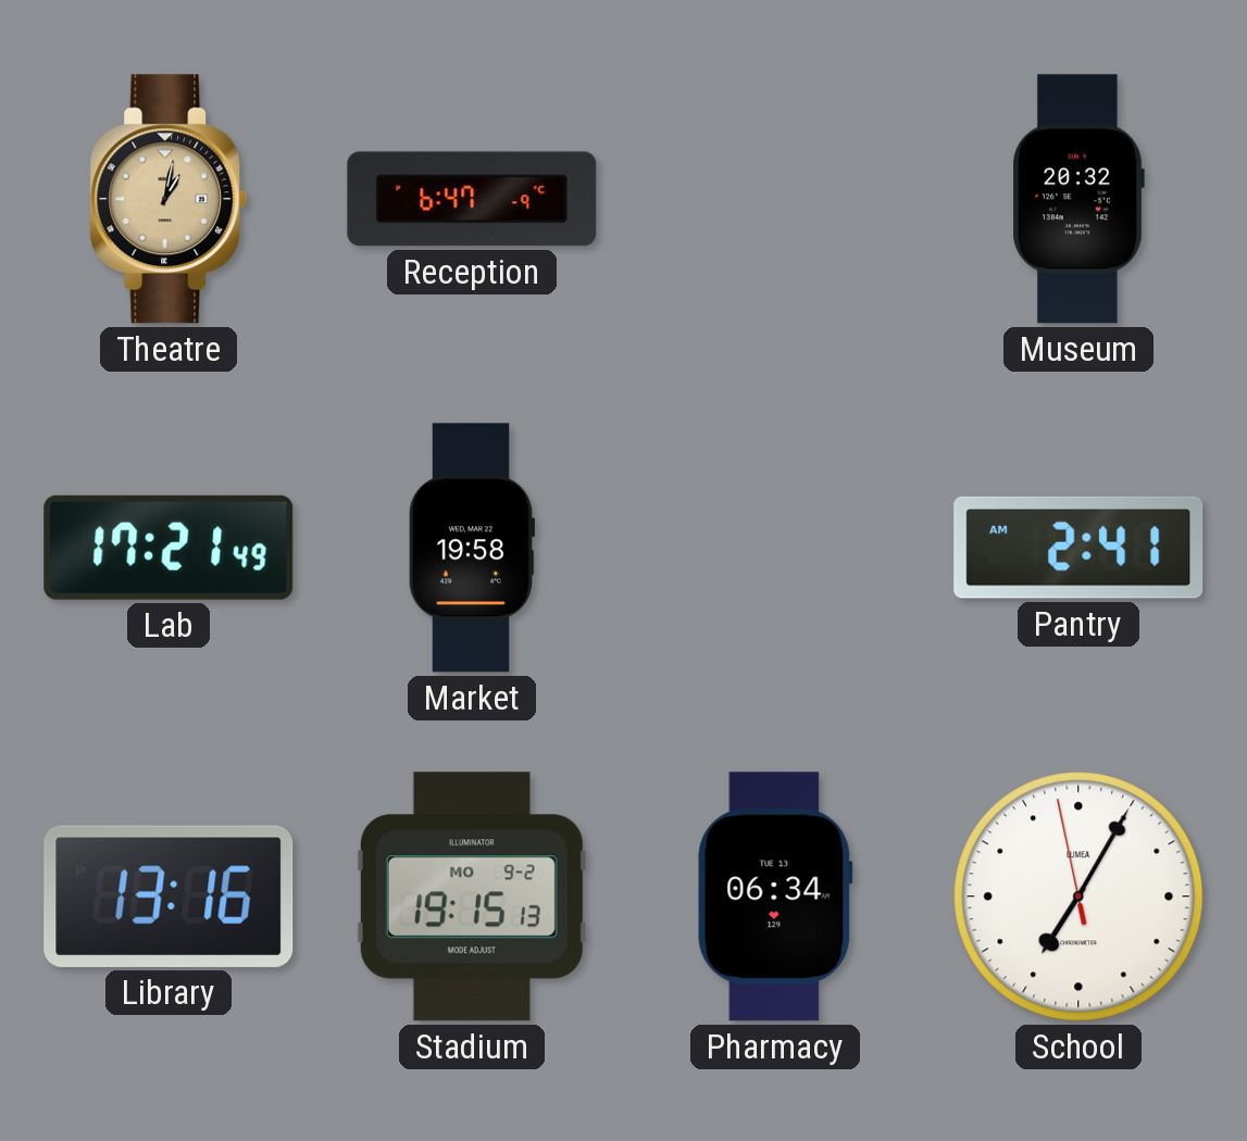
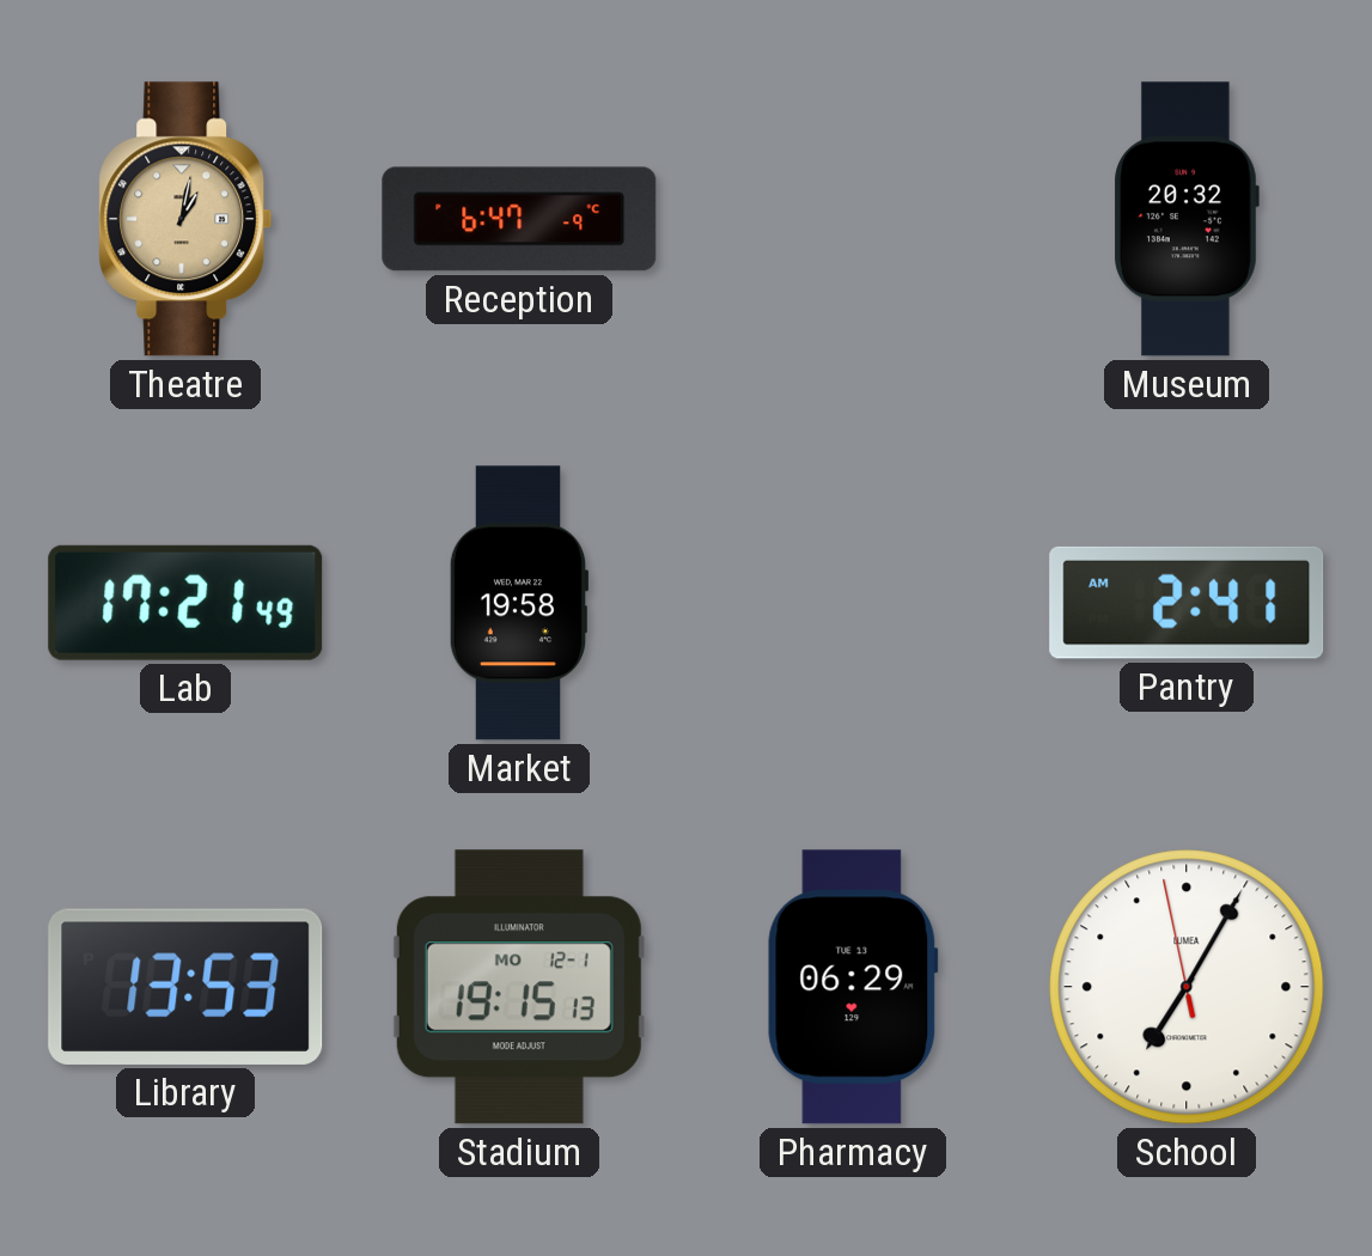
Library: 13:16 -> 13:53
Stadium date: MO 9-2 -> MO 12-1
Pharmacy: 06:34 -> 06:29
